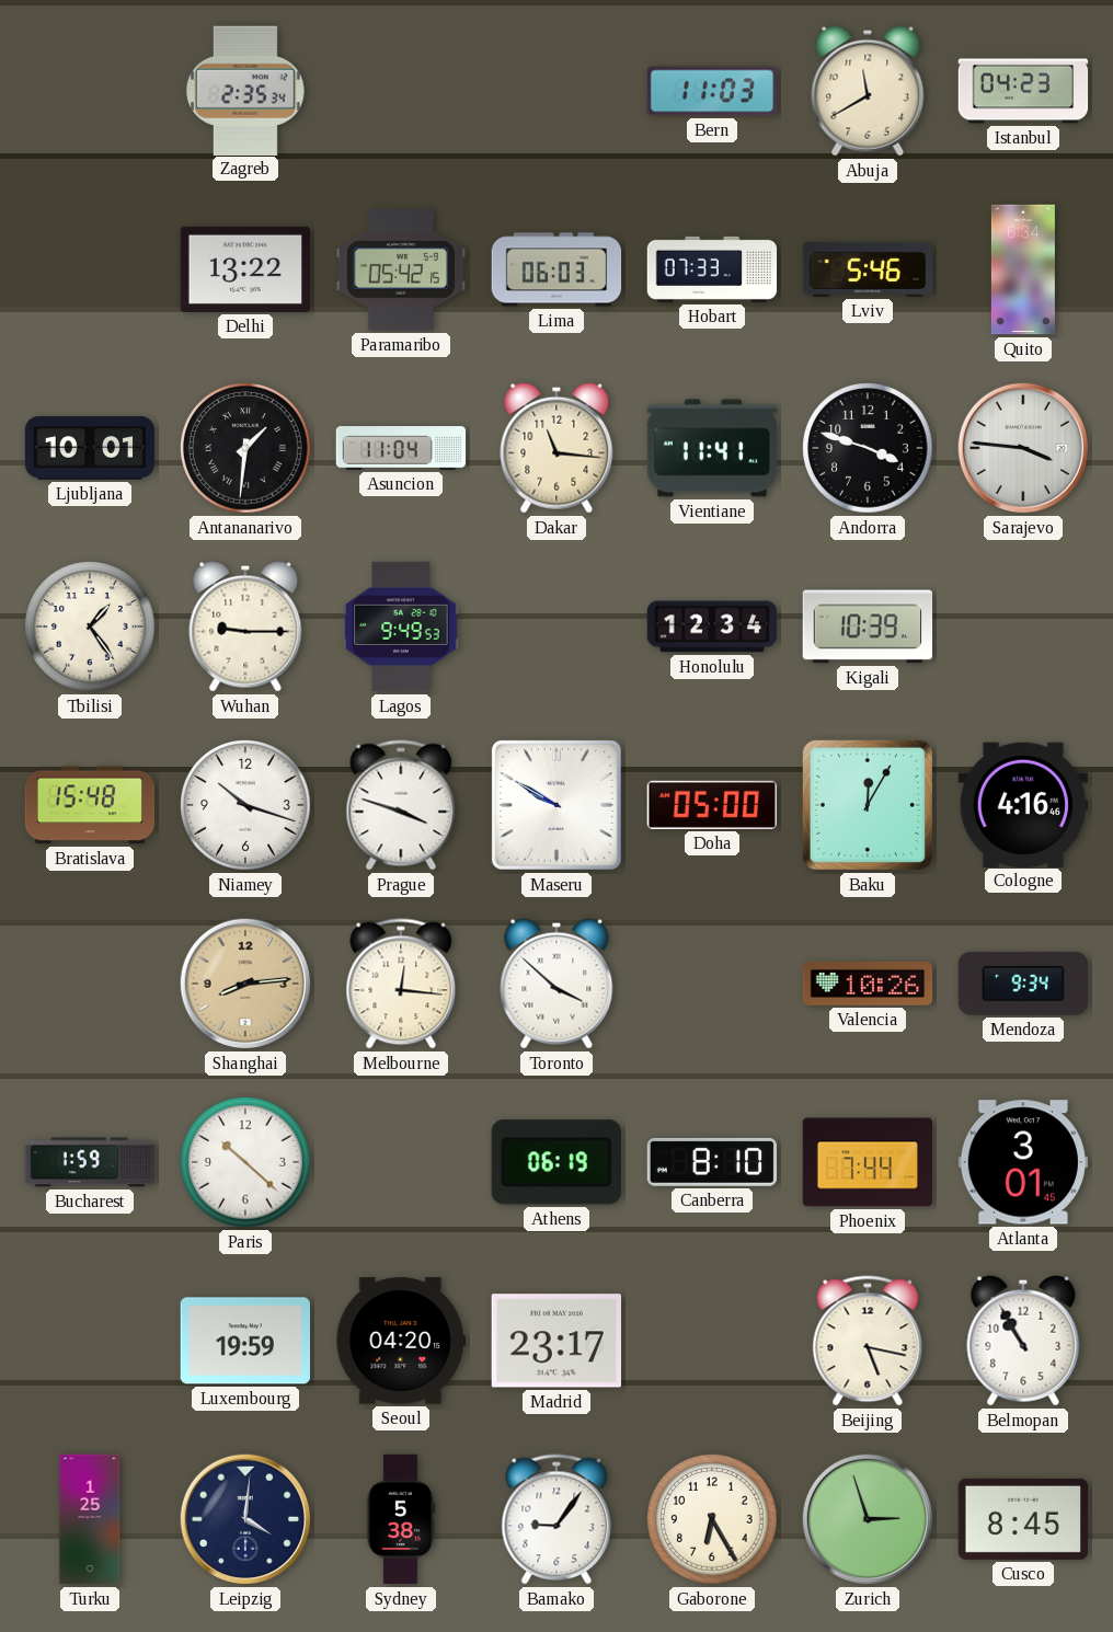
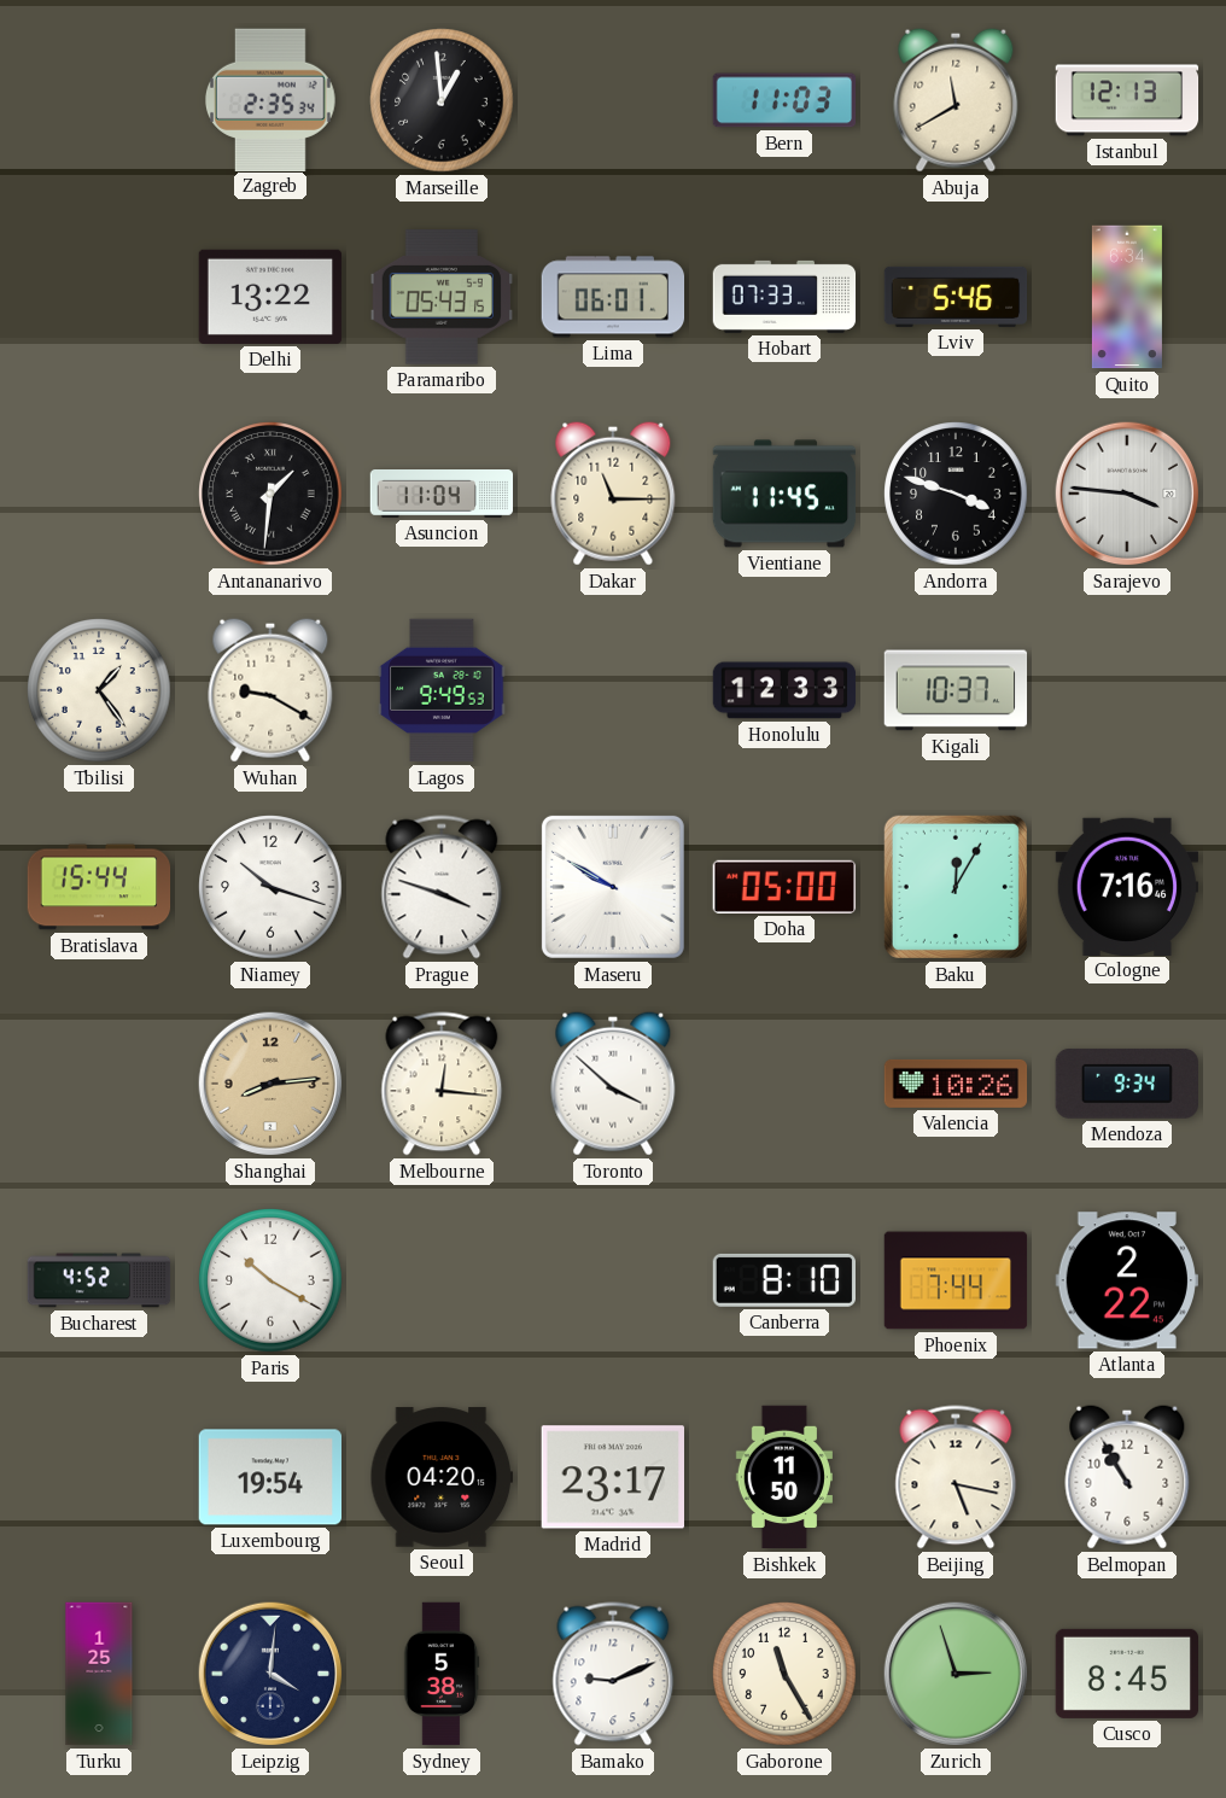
Marseille: none -> 12:59
Istanbul: 04:23 -> 12:13
Paramaribo: 05:42 -> 05:43
Lima: 06:03 -> 06:01
Ljubljana: 10:01 -> none
Dakar: 11:16 -> 11:15
Vientiane: 11:41 -> 11:45
Wuhan: 9:15 -> 9:20
Honolulu: 12:34 -> 12:33
Kigali: 10:39 -> 10:37
Bratislava: 15:48 -> 15:44
Cologne: 4:16 -> 7:16
Bucharest: 1:59 -> 4:52
Paris: 10:22 -> 10:20
Athens: 06:19 -> none
Atlanta: 3:01 -> 2:22
Luxembourg: 19:59 -> 19:54
Bishkek: none -> 11:50
Bamako: 9:06 -> 9:11
Gaborone: 6:25 -> 11:25
